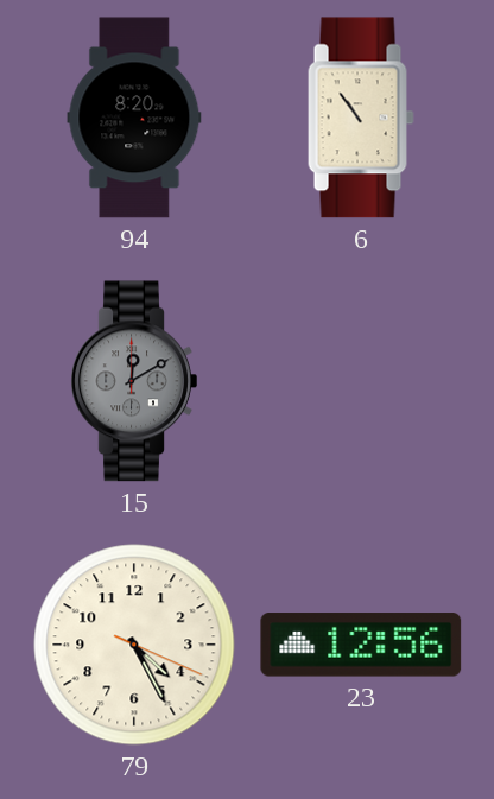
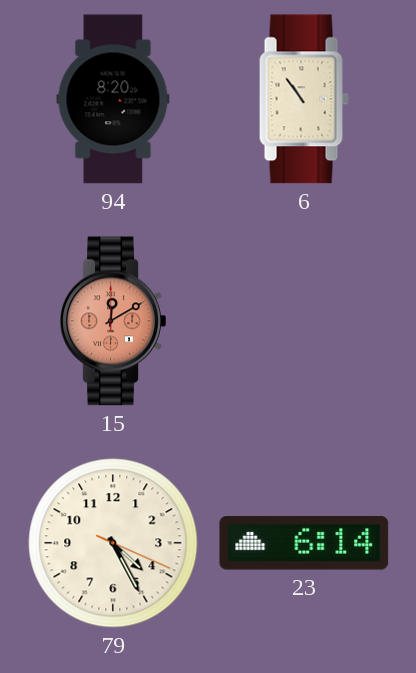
15 dial: grey -> salmon
23: 12:56 -> 6:14
